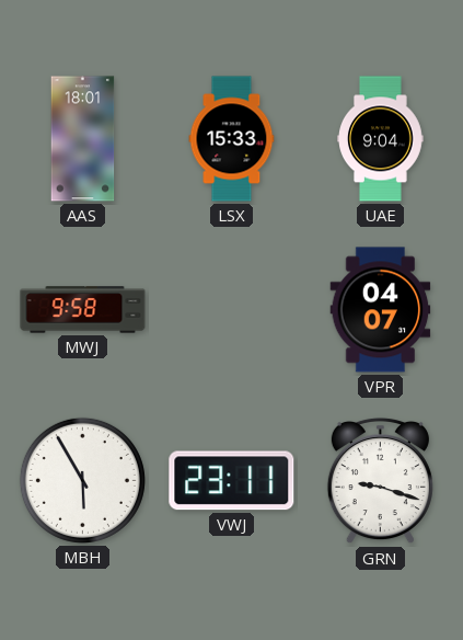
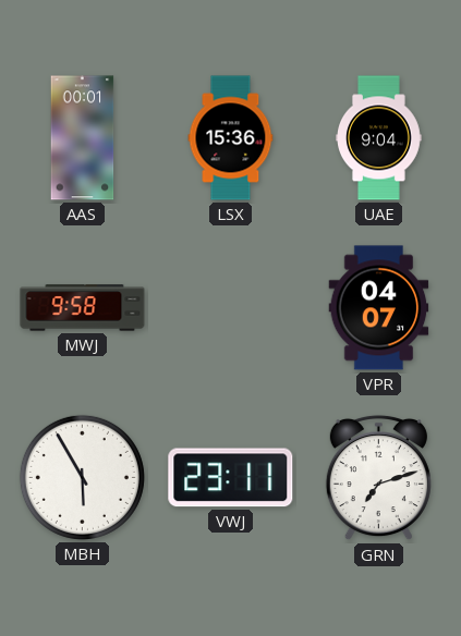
AAS: 18:01 -> 00:01
LSX: 15:33 -> 15:36
GRN: 9:18 -> 7:12
